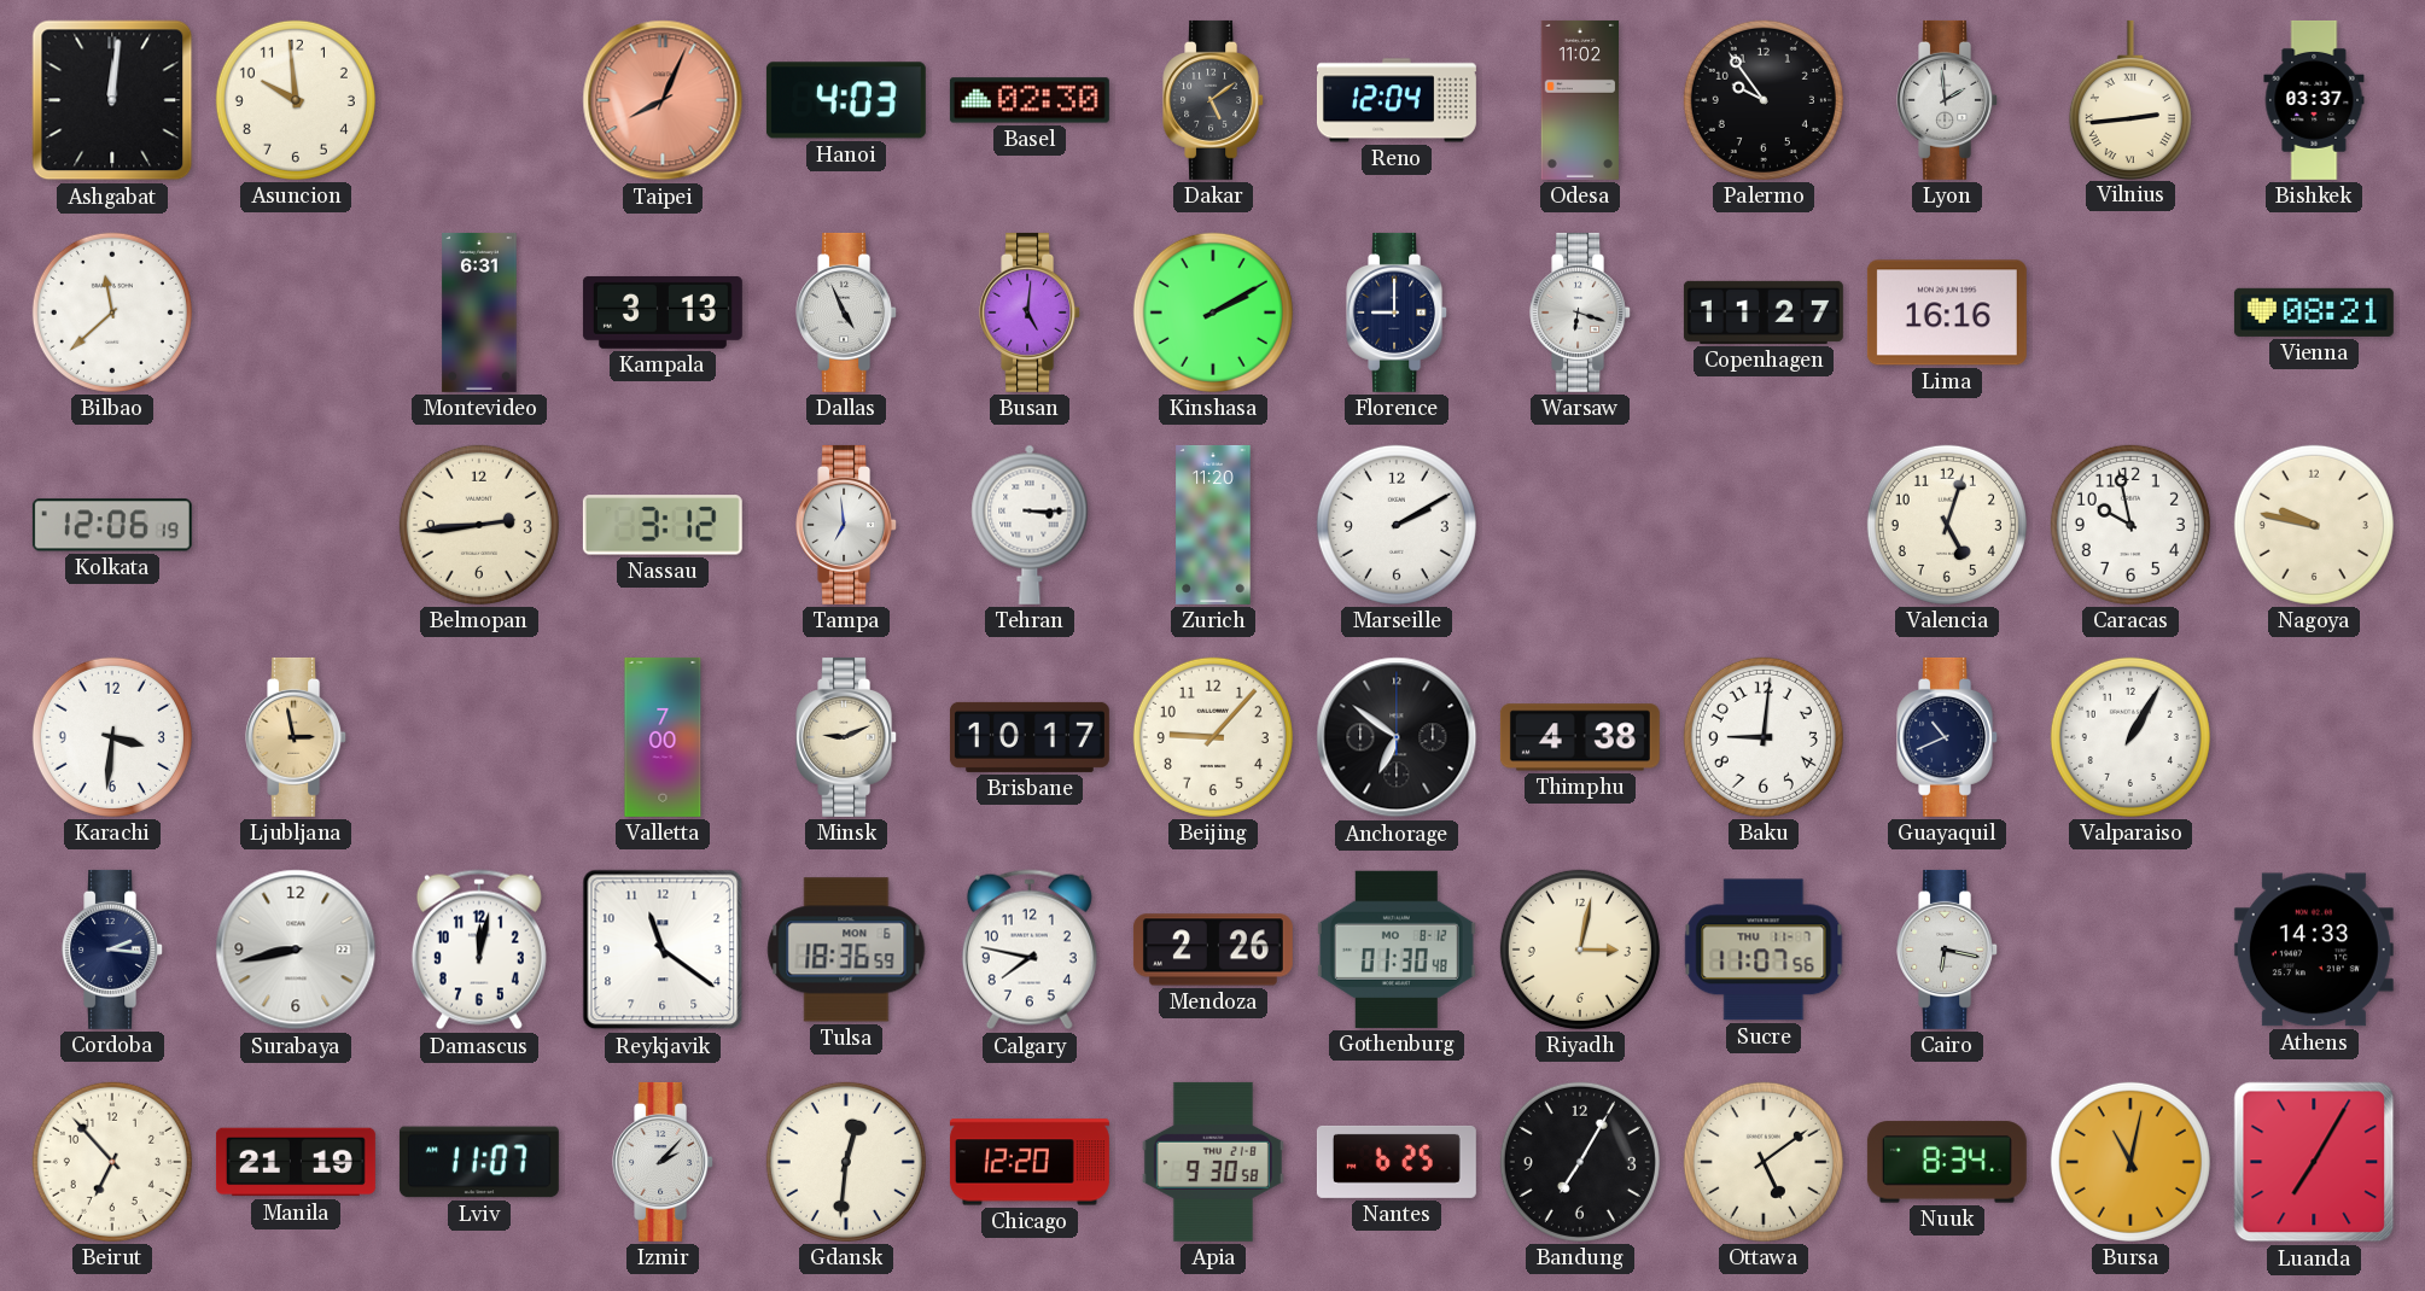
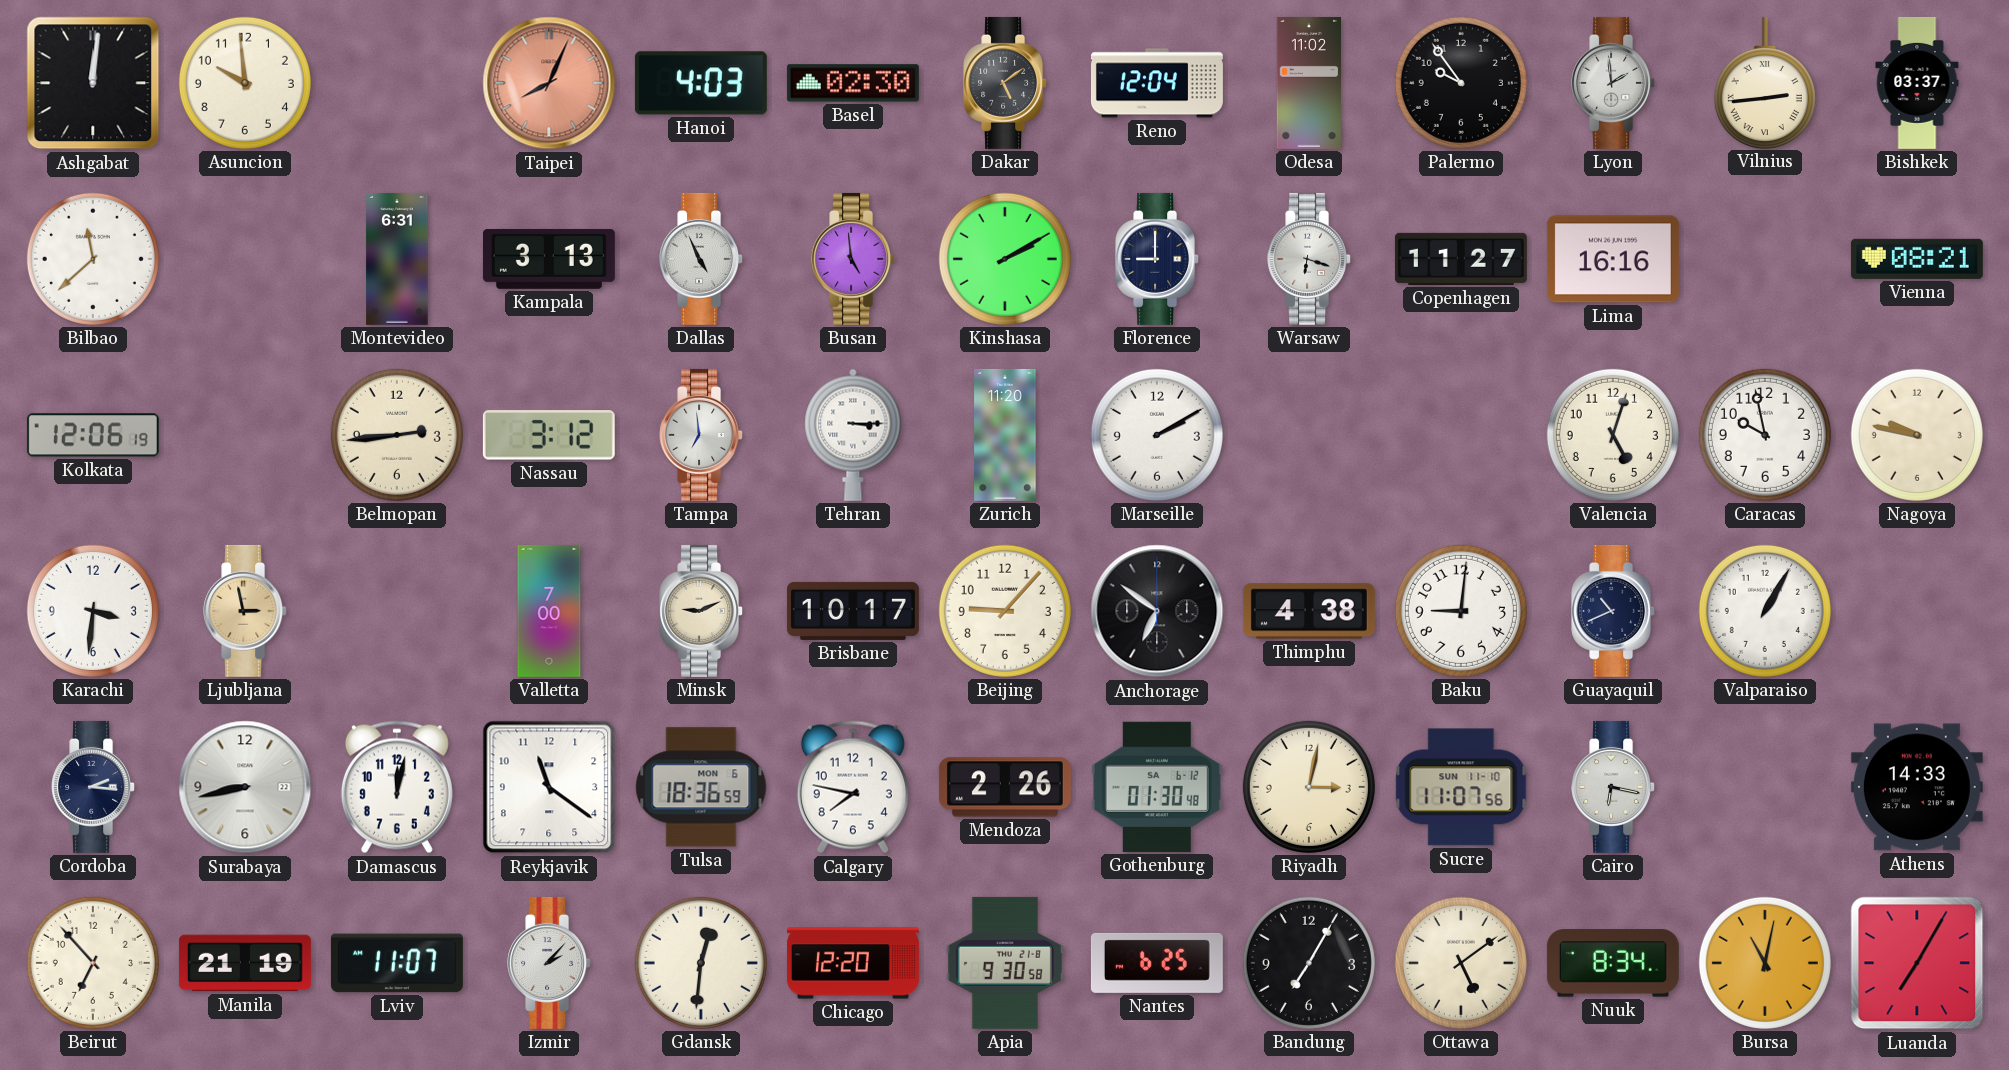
Busan: 5:01 -> 4:59
Gothenburg date: MO 8-12 -> SA 6-12
Sucre date: THU 11-7 -> SUN 11-10
